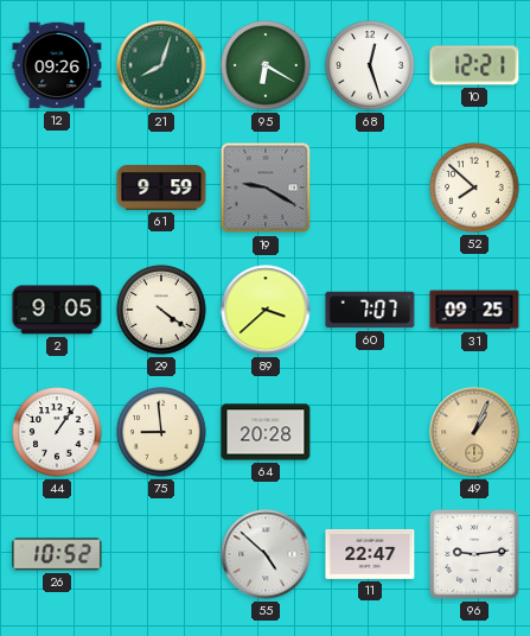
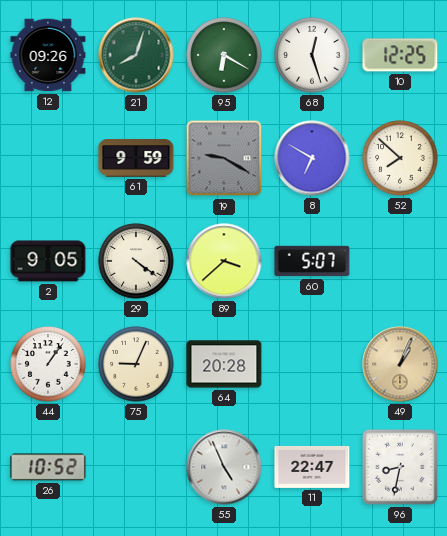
10: 12:21 -> 12:25
8: none -> 6:50
60: 7:07 -> 5:07
31: 09:25 -> none
75: 8:59 -> 9:04
55: 4:52 -> 4:56
96: 9:14 -> 8:32
